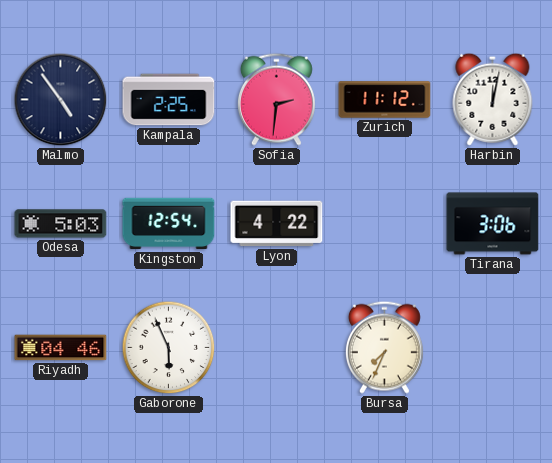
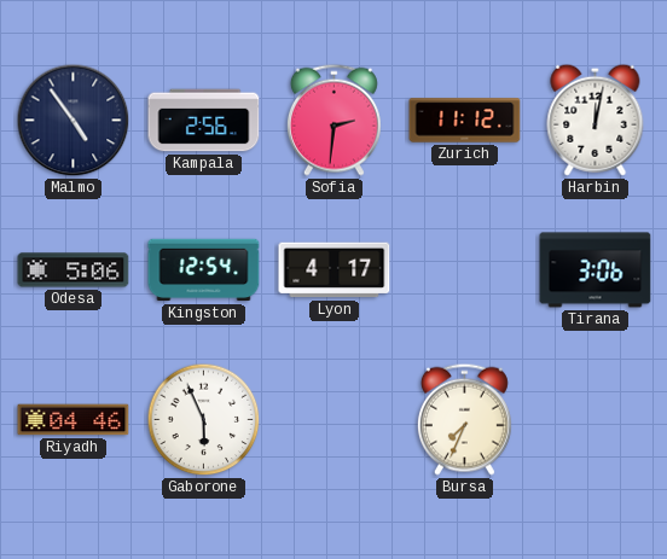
Kampala: 2:25 -> 2:56
Odesa: 5:03 -> 5:06
Lyon: 4:22 -> 4:17
